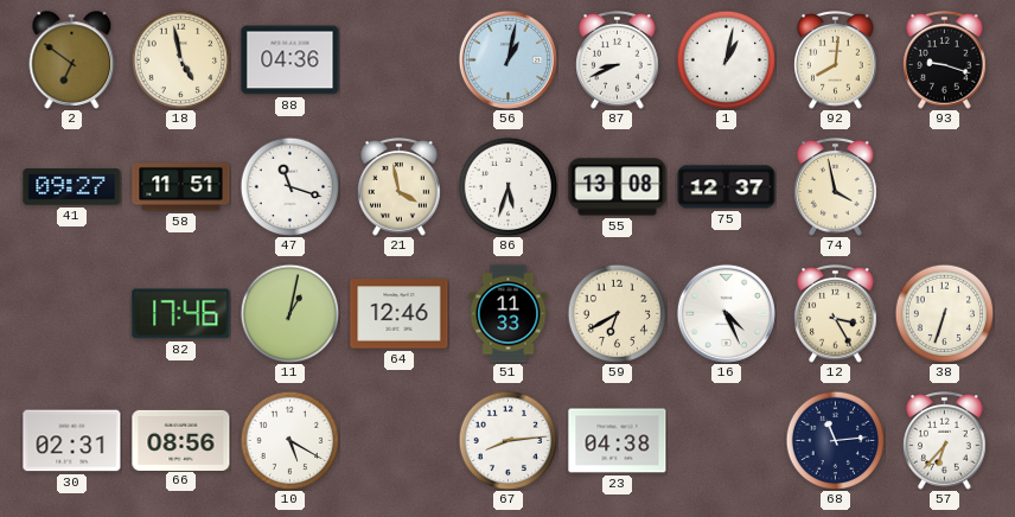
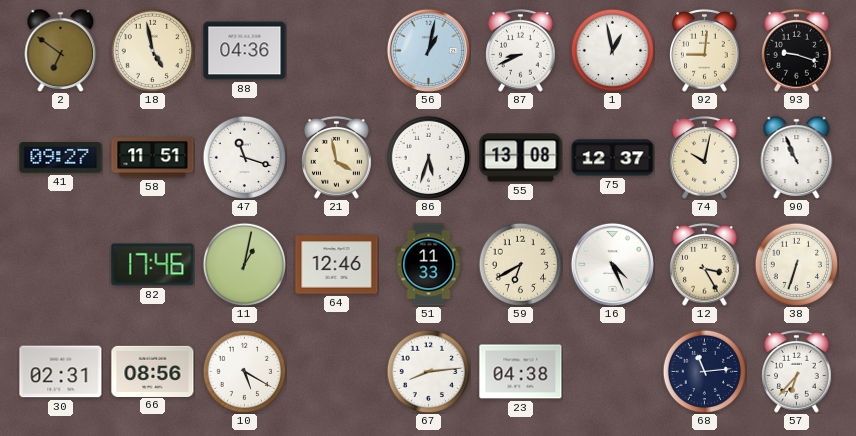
1: 1:02 -> 12:58
92: 8:01 -> 9:01
74: 3:58 -> 10:02
90: none -> 10:56
